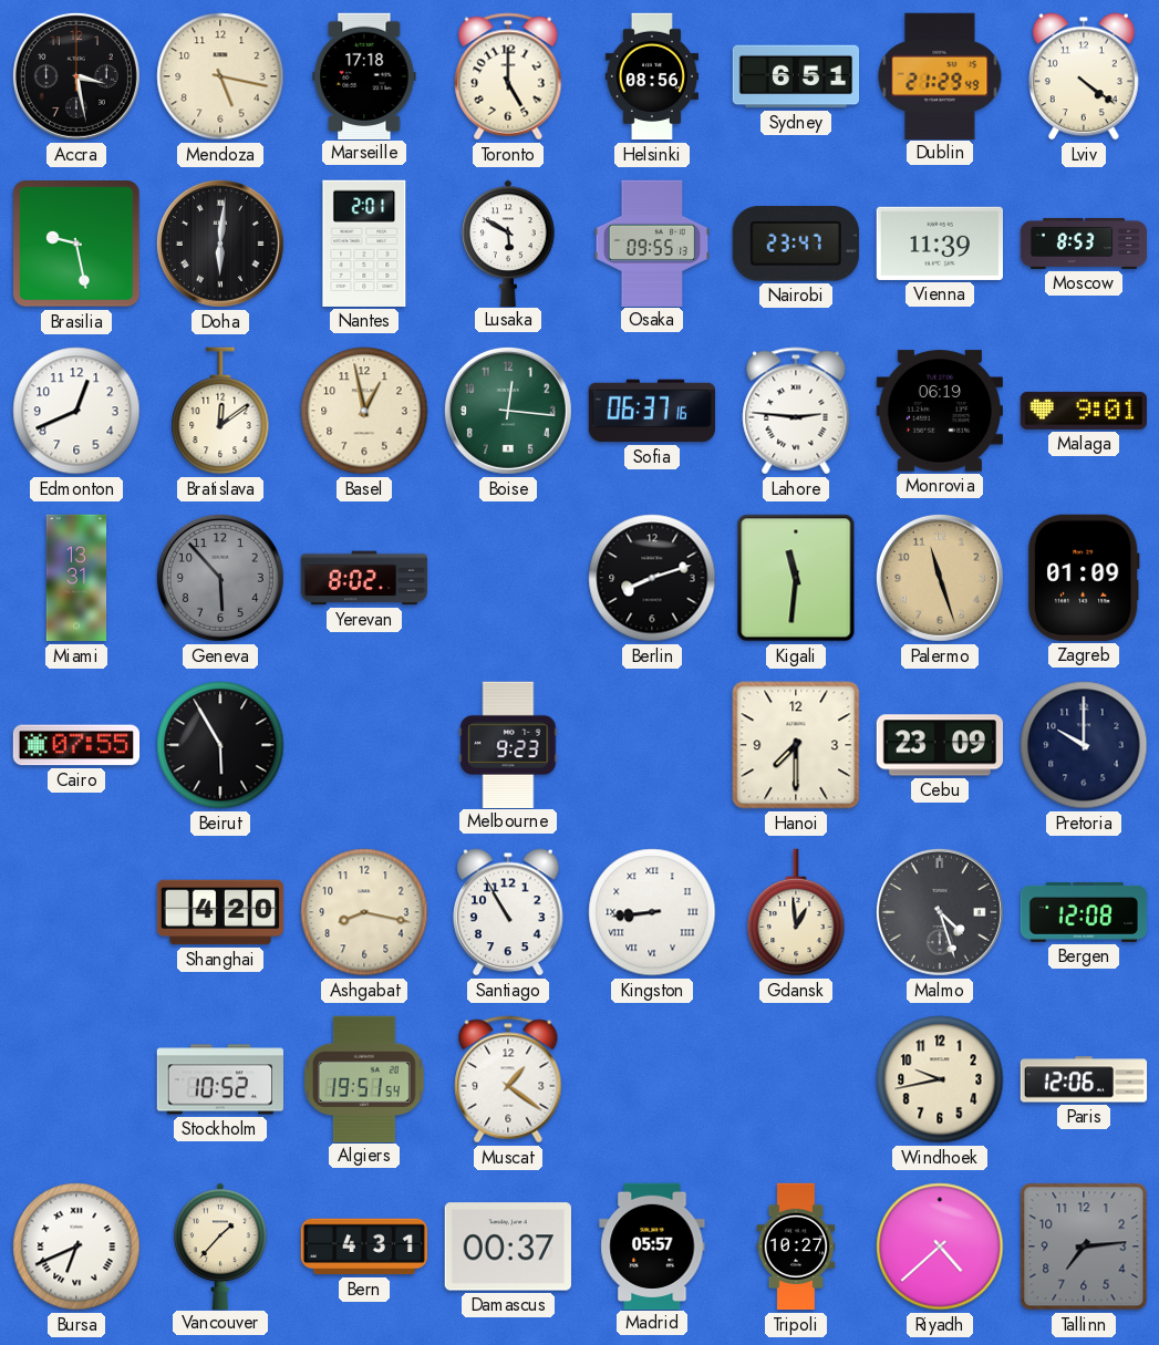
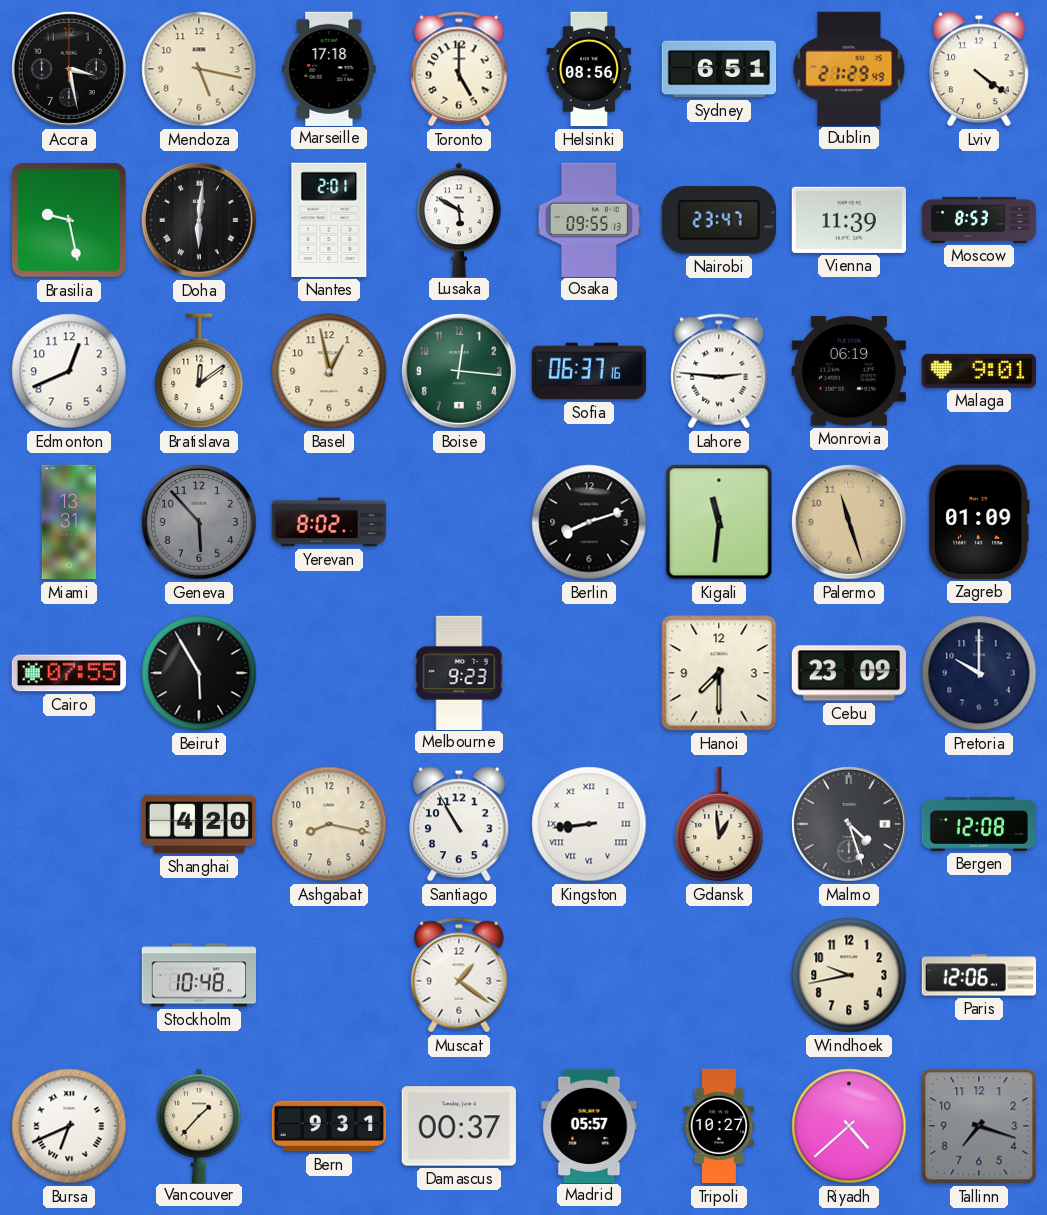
Stockholm: 10:52 -> 10:48
Algiers: 19:51 -> none
Bern: 4:31 -> 9:31
Tallinn: 7:14 -> 7:18
